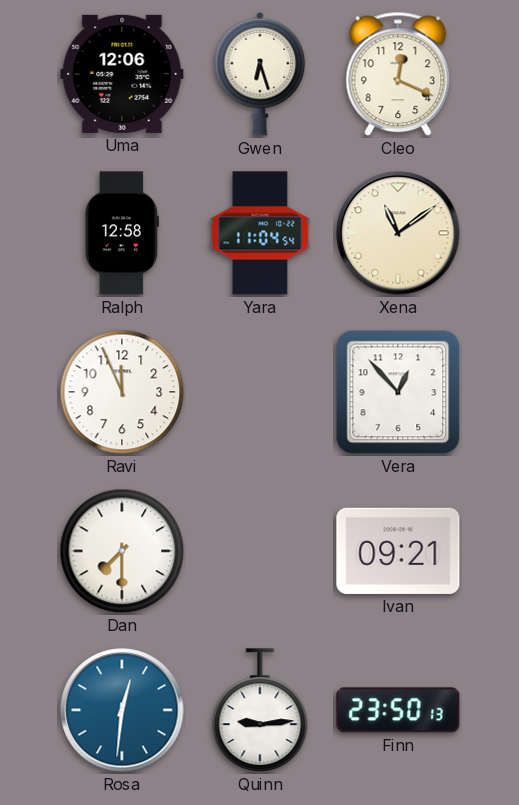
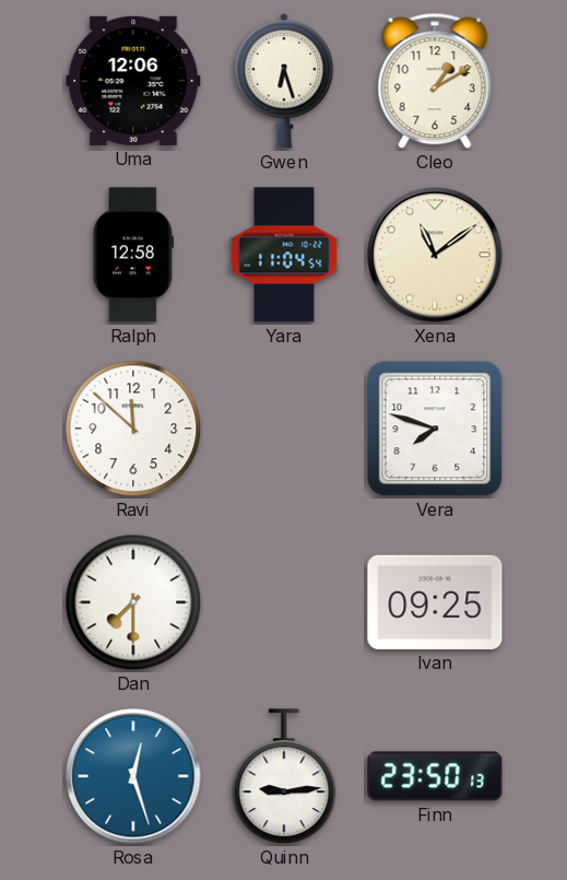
Cleo: 12:19 -> 1:10
Ravi: 11:56 -> 11:52
Vera: 12:53 -> 7:48
Ivan: 09:21 -> 09:25
Rosa: 12:31 -> 12:27
